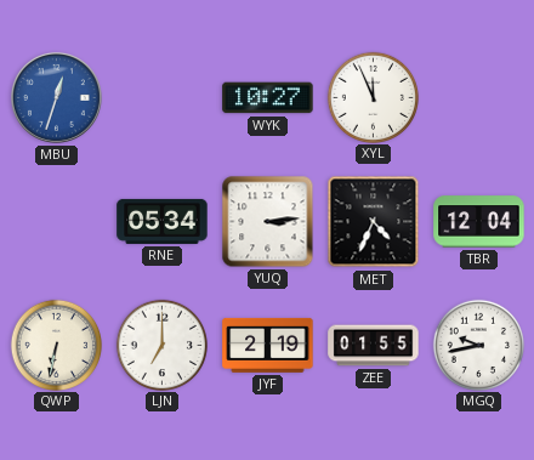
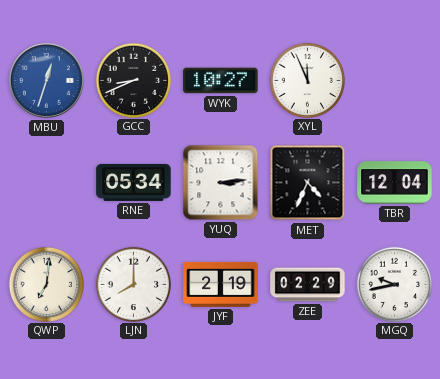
GCC: none -> 8:41
QWP: 6:32 -> 7:01
LJN: 7:00 -> 8:00
ZEE: 01:55 -> 02:29
